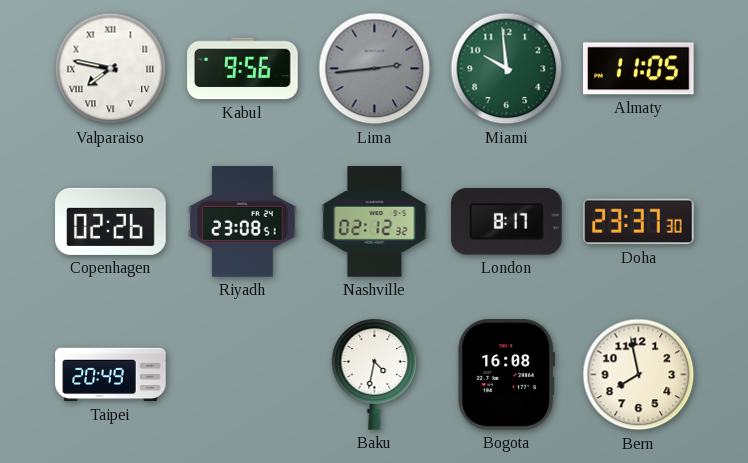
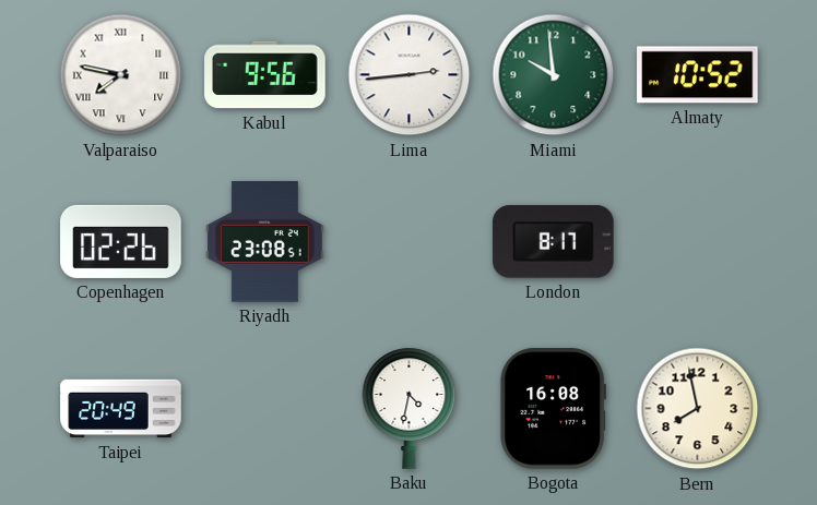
Lima dial: grey -> white
Almaty: 11:05 -> 10:52
Nashville: 02:12 -> none
Doha: 23:37 -> none
